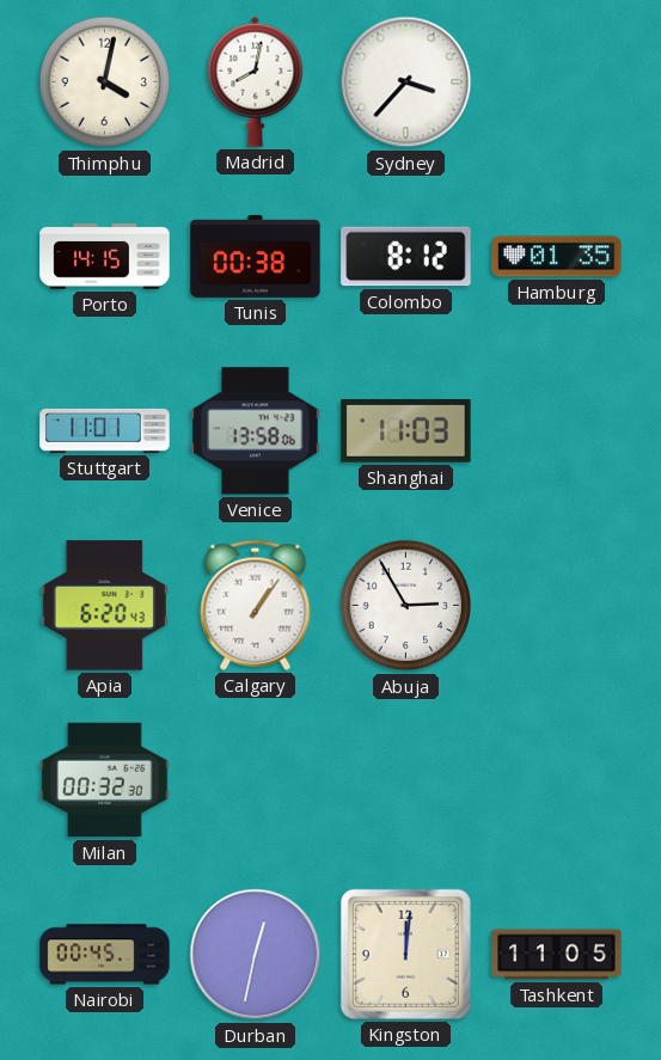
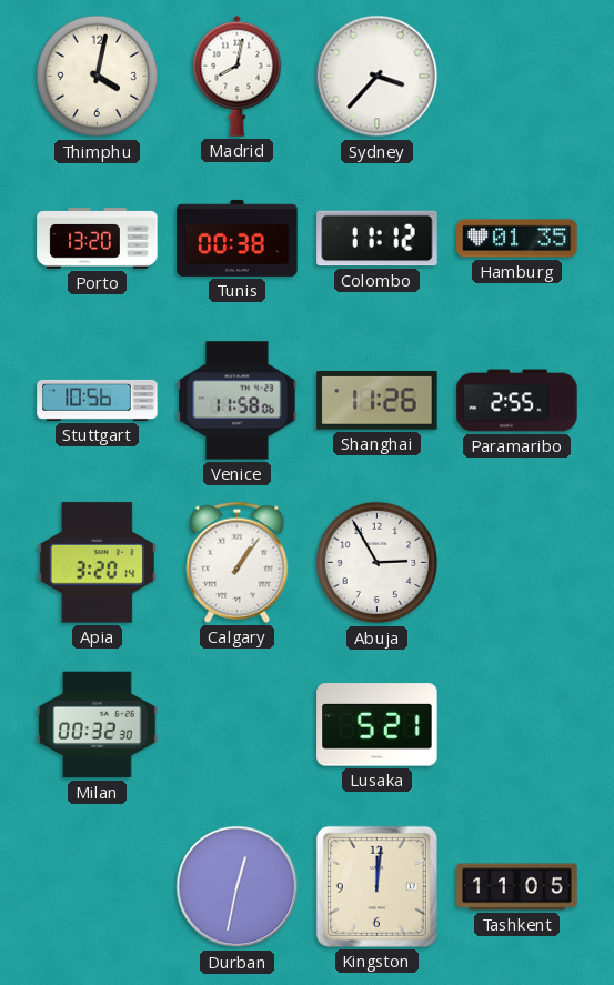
Porto: 14:15 -> 13:20
Colombo: 8:12 -> 11:12
Stuttgart: 11:01 -> 10:56
Venice: 13:58 -> 11:58
Shanghai: 11:03 -> 11:26
Paramaribo: none -> 2:55
Apia: 6:20 -> 3:20
Lusaka: none -> 5:21
Nairobi: 00:45 -> none
